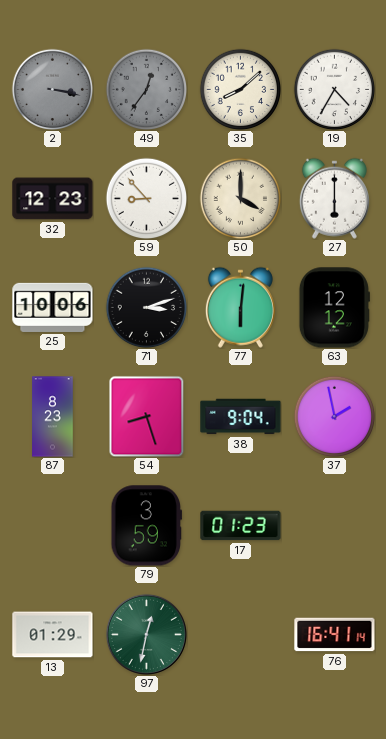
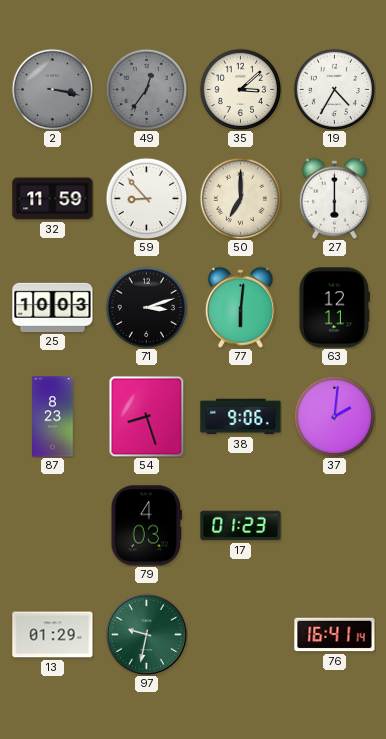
35: 8:08 -> 3:08
32: 12:23 -> 11:59
50: 4:00 -> 7:00
25: 10:06 -> 10:03
63: 12:12 -> 12:11
38: 9:04 -> 9:06
37: 1:58 -> 2:01
79: 3:59 -> 4:03
97: 12:32 -> 9:32
